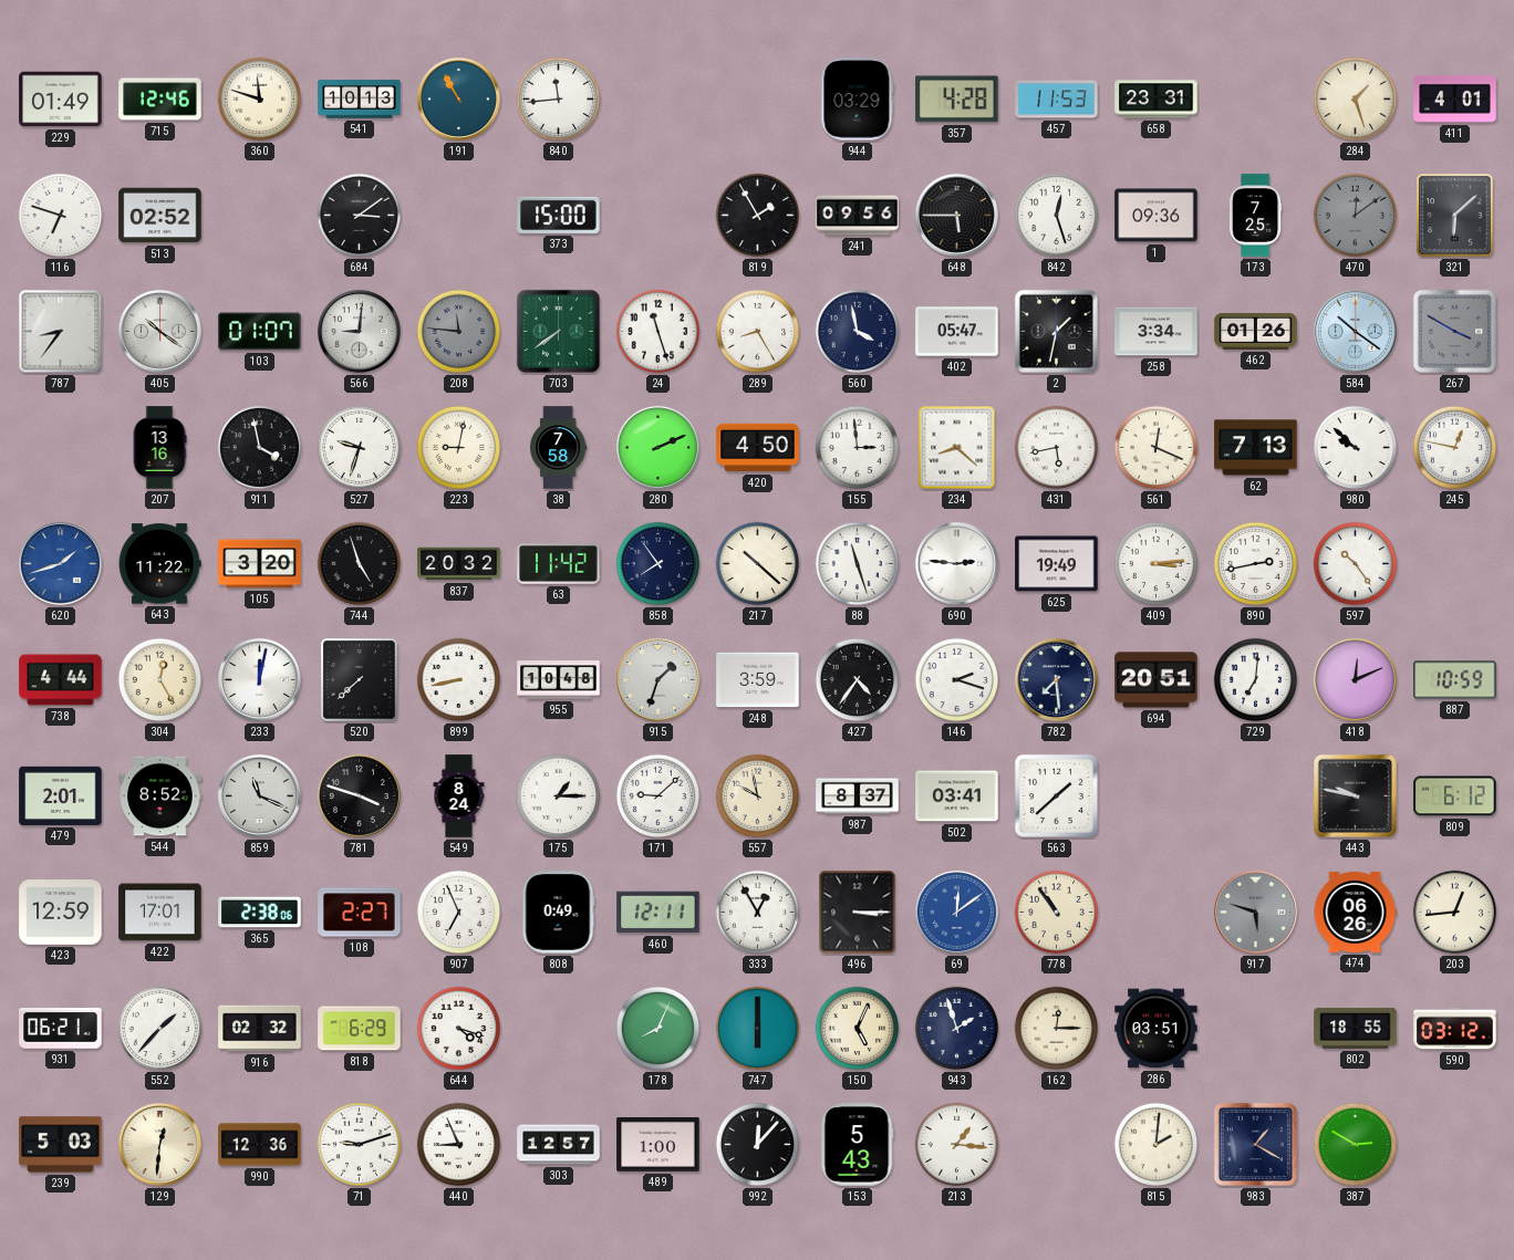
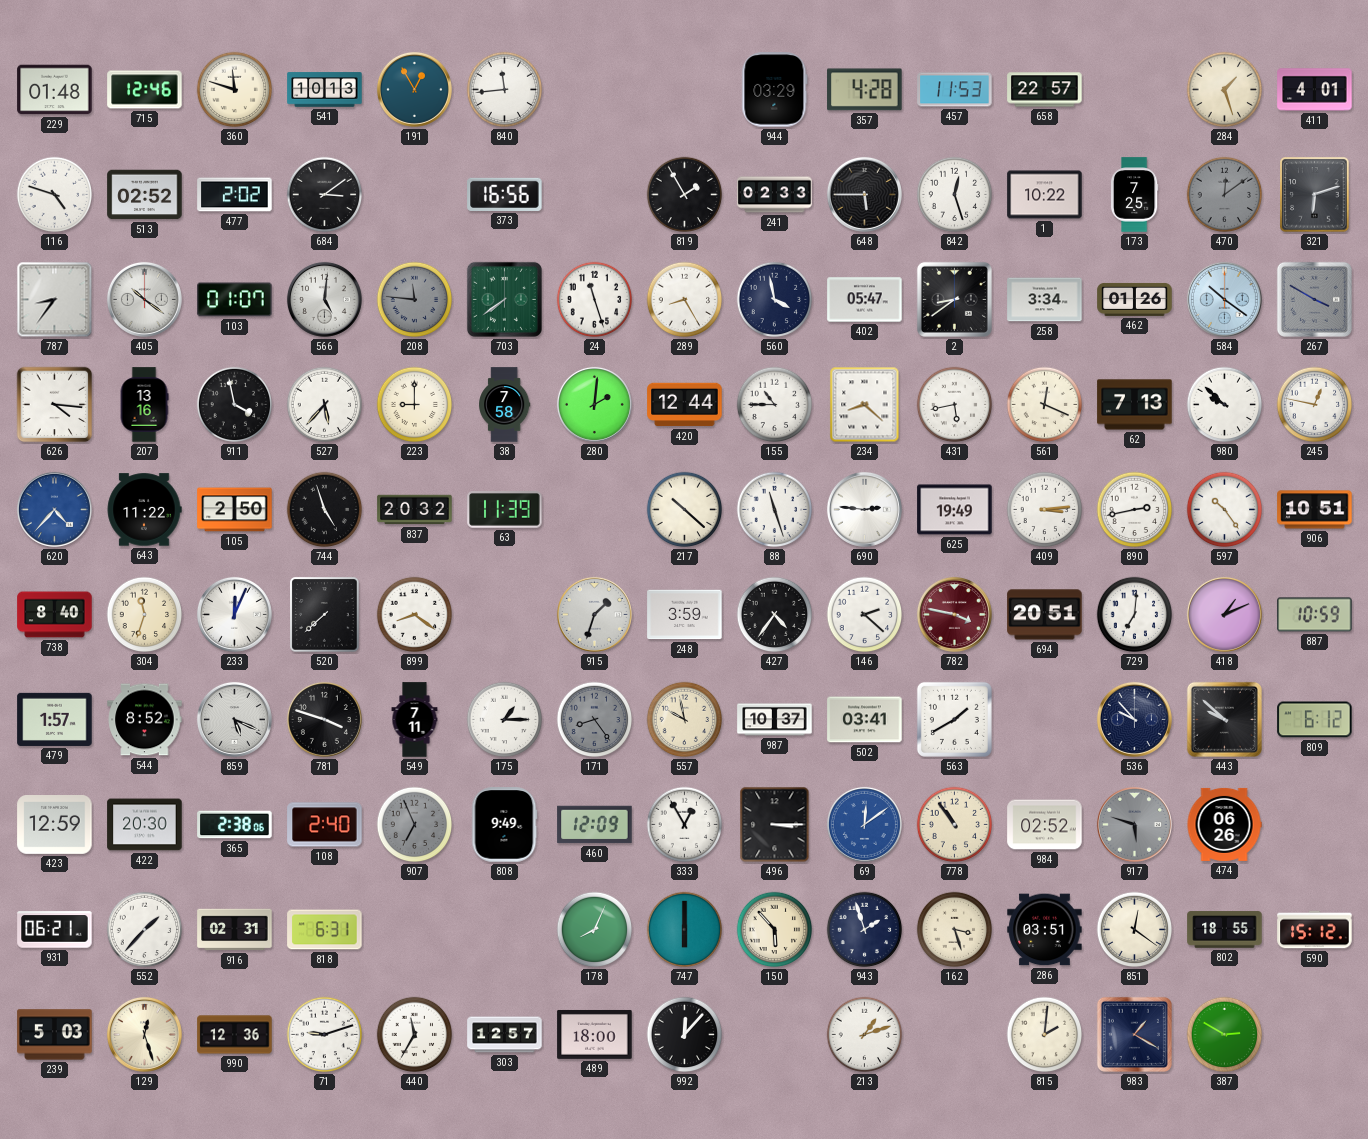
229: 01:49 -> 01:48
191: 10:55 -> 12:55
658: 23:31 -> 22:57
116: 6:48 -> 4:48
477: none -> 2:02
373: 15:00 -> 16:56
241: 09:56 -> 02:33
1: 09:36 -> 10:22
321: 6:08 -> 6:12
566: 9:01 -> 5:01
2: 1:32 -> 8:39
626: none -> 4:16
527: 9:33 -> 5:37
223: 9:02 -> 9:00
280: 2:11 -> 2:01
420: 4:50 -> 12:44
155: 2:59 -> 10:45
620: 1:42 -> 4:37
105: 3:20 -> 2:50
63: 11:42 -> 11:39
858: 7:54 -> none
906: none -> 10:51
738: 4:44 -> 8:40
304: 12:25 -> 11:33
233: 12:02 -> 12:04
899: 8:43 -> 8:21
955: 10:48 -> none
146: 2:18 -> 2:22
782: 7:29 -> 3:47
782 dial: navy -> burgundy
418: 12:11 -> 1:11
479: 2:01 -> 1:57
859: 11:19 -> 5:19
549: 8:24 -> 7:11
171: 9:08 -> 8:24
171 dial: white -> grey
987: 8:37 -> 10:37
563: 1:38 -> 1:40
536: none -> 9:53
443: 9:47 -> 9:52
422: 17:01 -> 20:30
108: 2:27 -> 2:40
907 dial: white -> grey
808: 0:49 -> 9:49
460: 12:11 -> 12:09
984: none -> 02:52
203: 12:44 -> none
916: 02:32 -> 02:31
818: 6:29 -> 6:31
644: 4:18 -> none
150: 5:04 -> 5:53
162: 12:15 -> 3:27
851: none -> 12:21
590: 03:12 -> 15:12
129: 12:31 -> 12:27
440: 8:56 -> 11:35
489: 1:00 -> 18:00
153: 5:43 -> none
213: 1:16 -> 1:12
